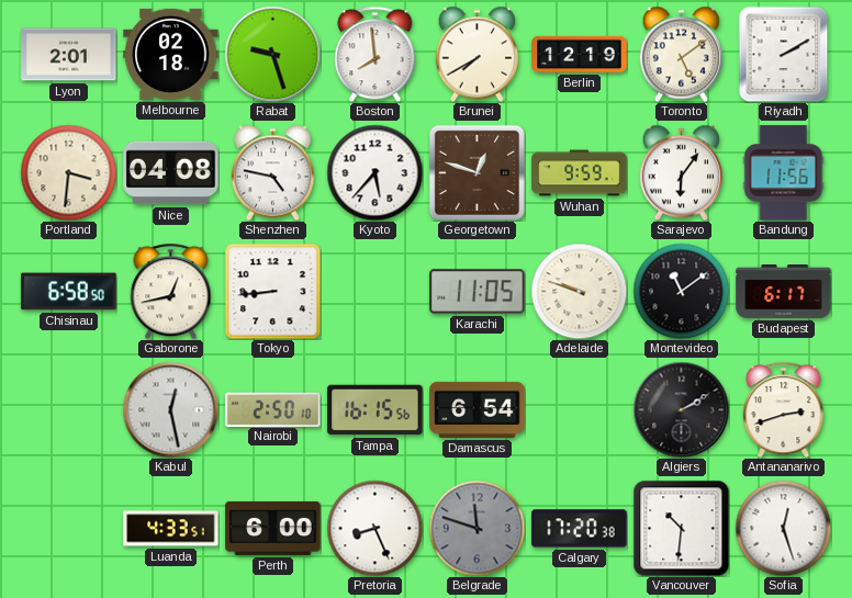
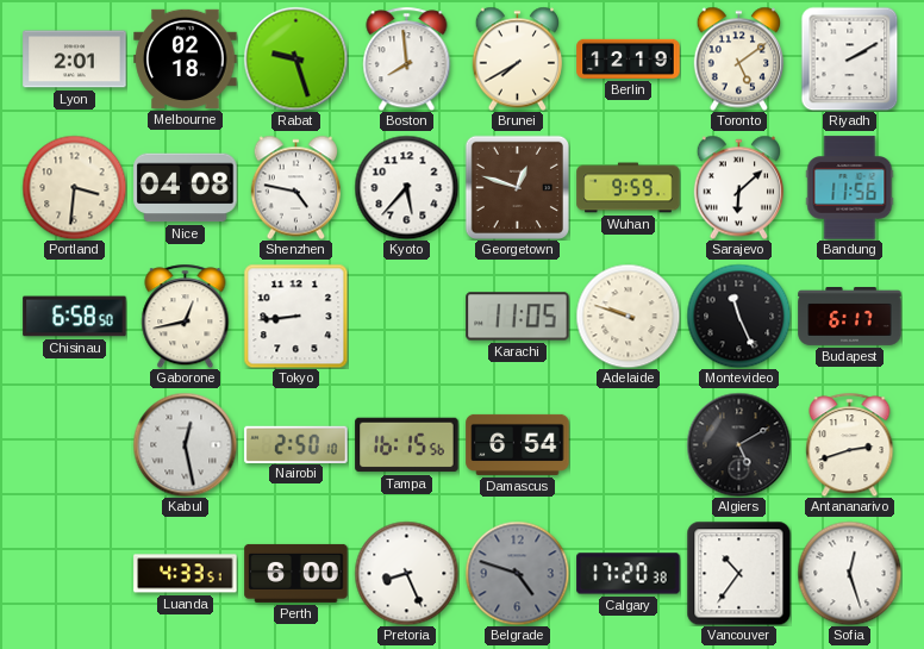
Sarajevo: 6:06 -> 6:08
Montevideo: 11:09 -> 11:26
Algiers: 2:10 -> 5:10
Belgrade: 11:48 -> 4:48
Vancouver: 10:31 -> 10:36
